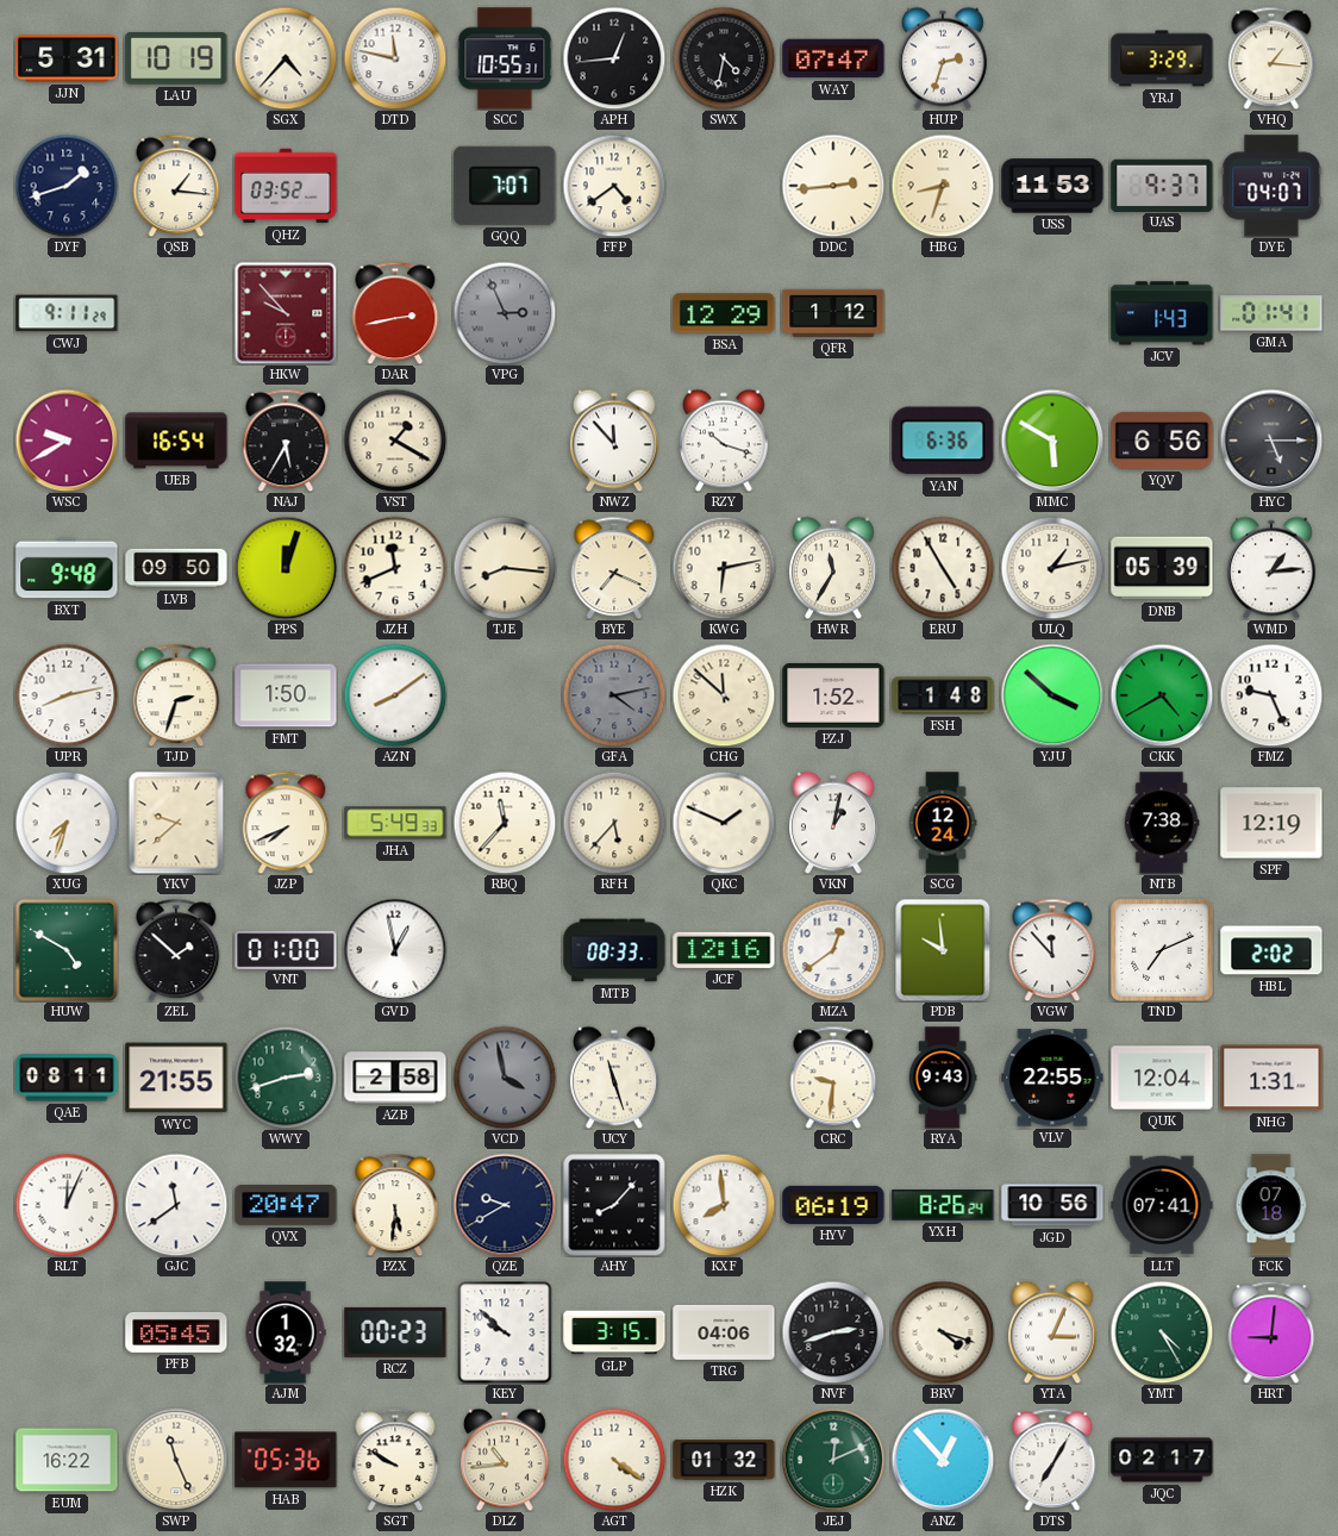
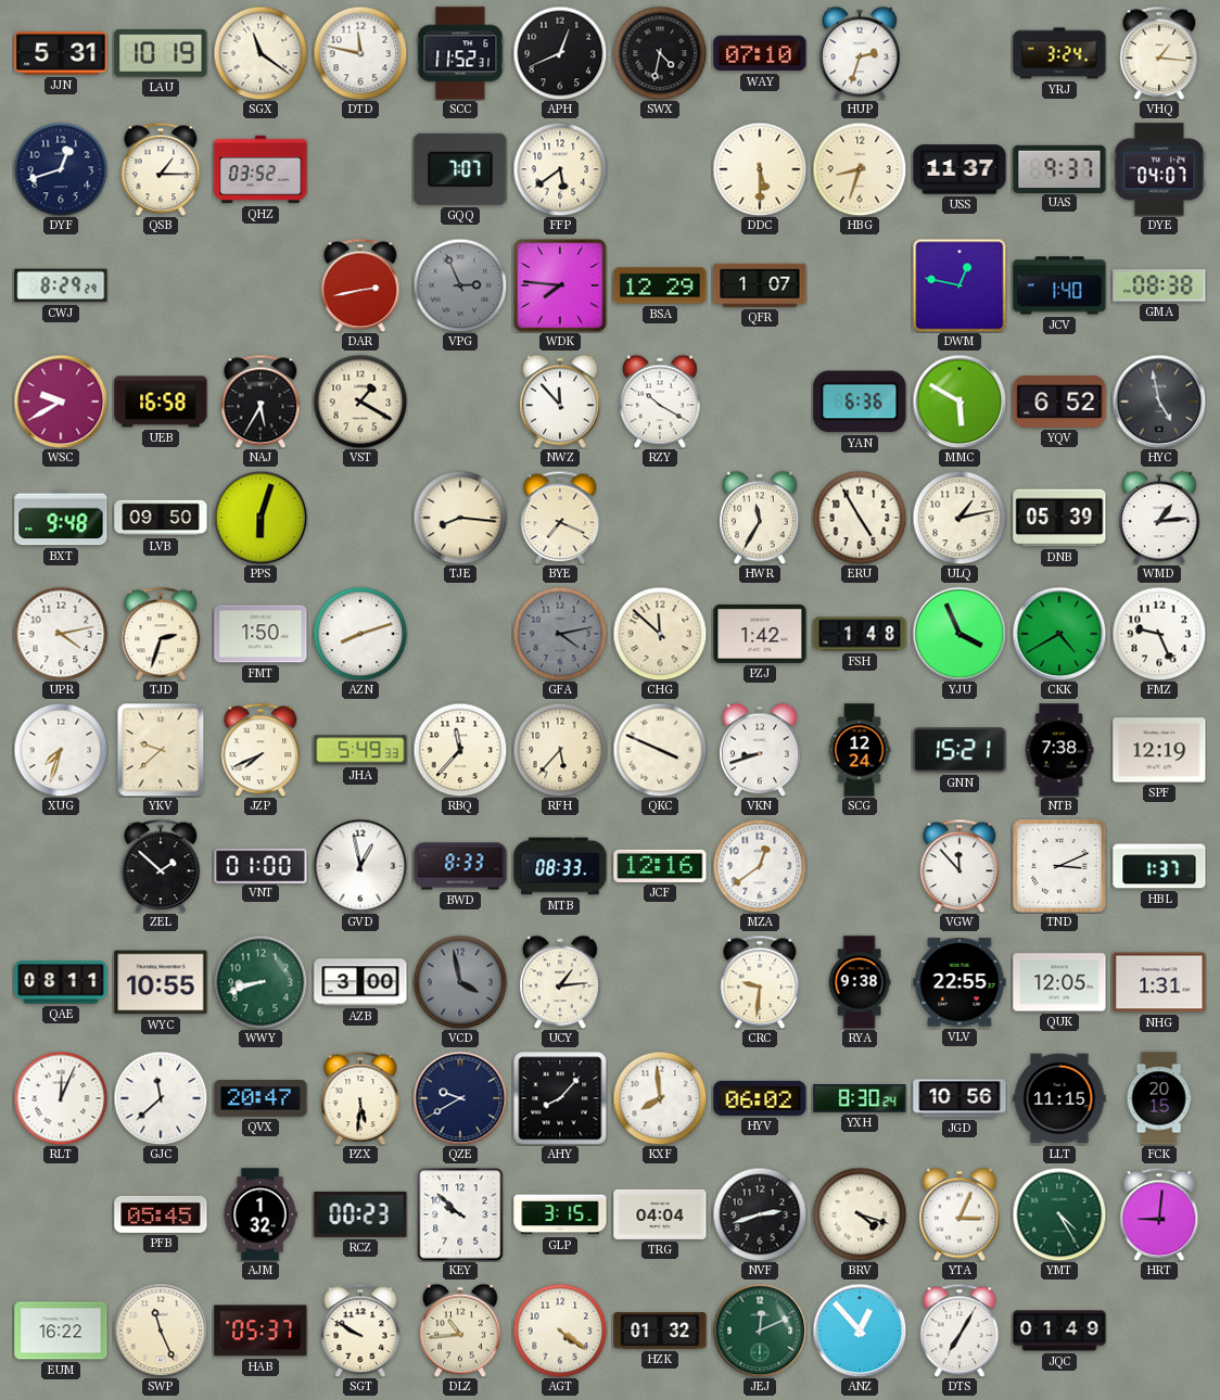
SGX: 4:37 -> 11:21
SCC: 10:55 -> 11:52
APH: 12:44 -> 12:41
WAY: 07:47 -> 07:10
YRJ: 3:29 -> 3:24
DYF: 1:42 -> 12:42
QSB: 1:16 -> 1:15
FFP: 4:39 -> 5:39
DDC: 2:44 -> 5:30
USS: 11:53 -> 11:37
CWJ: 9:11 -> 8:29
HKW: 9:53 -> none
WDK: none -> 7:46
QFR: 1:12 -> 1:07
DWM: none -> 12:47
JCV: 1:43 -> 1:40
GMA: 01:41 -> 08:38
UEB: 16:54 -> 16:58
RZY: 10:18 -> 10:20
YQV: 6:56 -> 6:52
HYC: 5:15 -> 4:58
PPS: 12:03 -> 6:03
JZH: 11:41 -> none
KWG: 6:13 -> none
UPR: 8:13 -> 4:13
AZN: 8:09 -> 8:12
PZJ: 1:52 -> 1:42
YJU: 3:52 -> 3:56
QKC: 1:49 -> 3:49
VKN: 1:02 -> 8:42
GNN: none -> 15:21
HUW: 4:50 -> none
BWD: none -> 8:33
PDB: 9:59 -> none
TND: 7:11 -> 3:11
HBL: 2:02 -> 1:37
WYC: 21:55 -> 10:55
WWY: 2:42 -> 8:42
AZB: 2:58 -> 3:00
UCY: 11:27 -> 1:14
RYA: 9:43 -> 9:38
QUK: 12:04 -> 12:05
GJC: 11:39 -> 11:38
HYV: 06:19 -> 06:02
YXH: 8:26 -> 8:30
LLT: 07:41 -> 11:15
FCK: 07:18 -> 20:15
TRG: 04:06 -> 04:04
HAB: 05:36 -> 05:37
JQC: 02:17 -> 01:49
